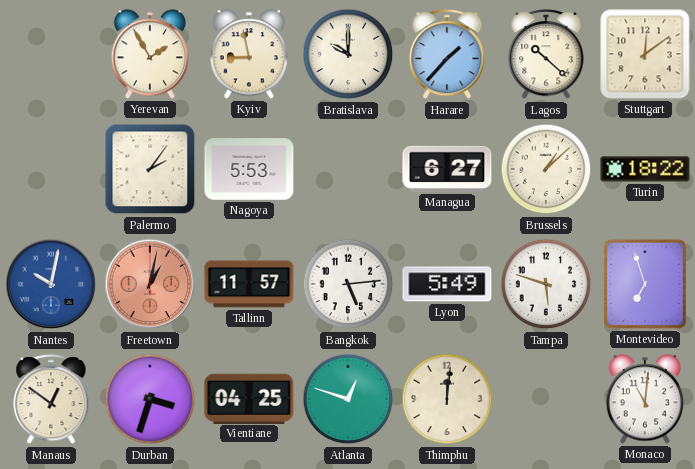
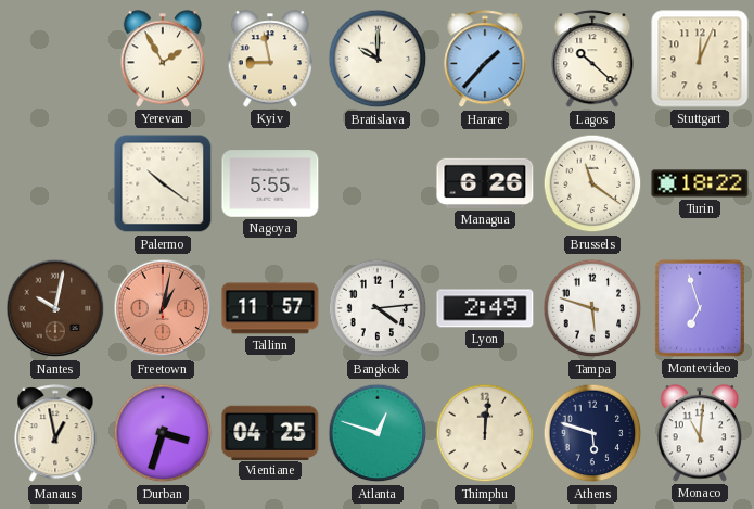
Stuttgart: 12:09 -> 12:04
Palermo: 2:06 -> 10:21
Nagoya: 5:53 -> 5:55
Managua: 6:27 -> 6:26
Brussels: 1:08 -> 11:21
Nantes dial: blue -> brown
Bangkok: 5:14 -> 4:14
Lyon: 5:49 -> 2:49
Manaus: 12:51 -> 12:58
Athens: none -> 5:48
